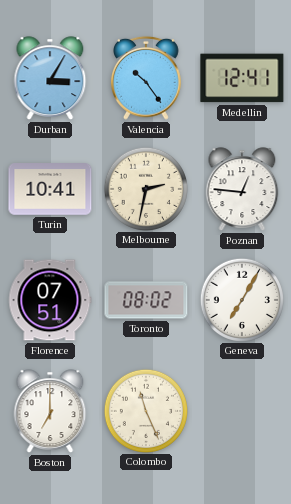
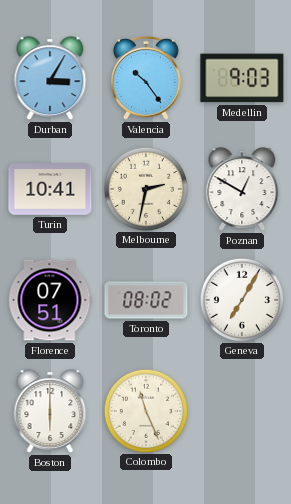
Medellin: 12:41 -> 9:03
Poznan: 12:46 -> 12:50
Boston: 7:00 -> 6:00
